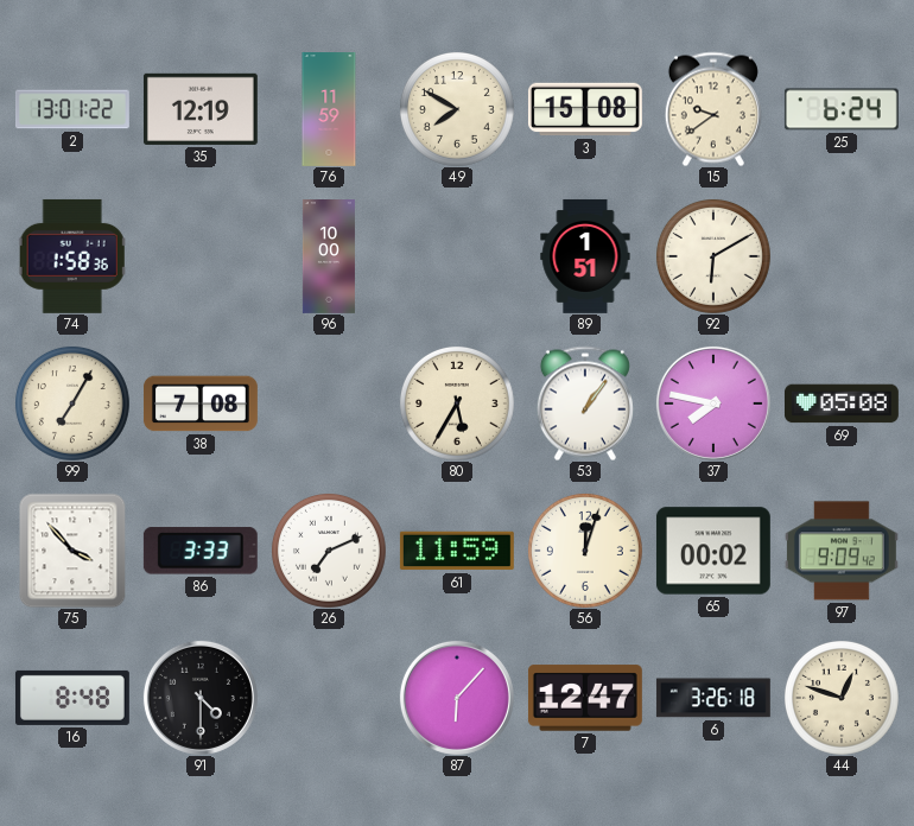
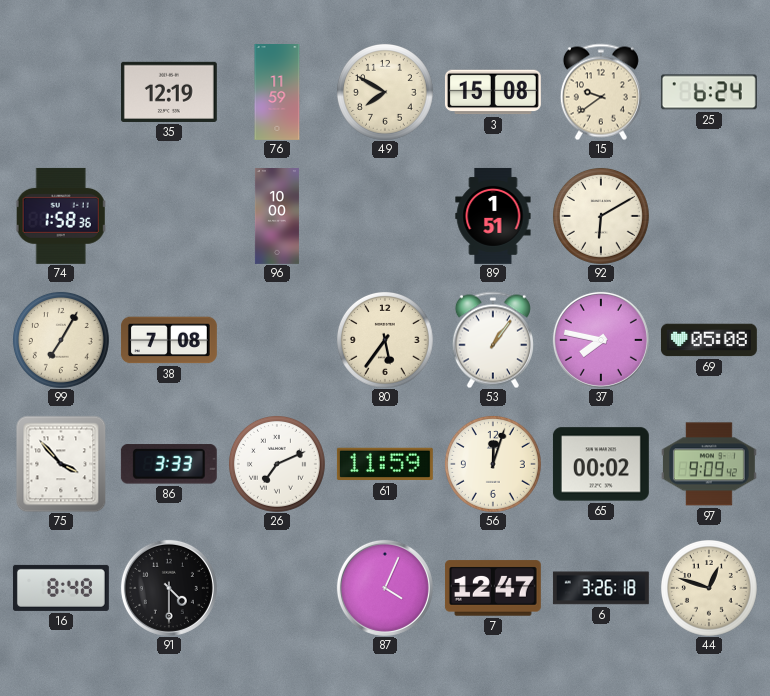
2: 13:01 -> none
80: 5:35 -> 5:36
87: 6:07 -> 4:04
